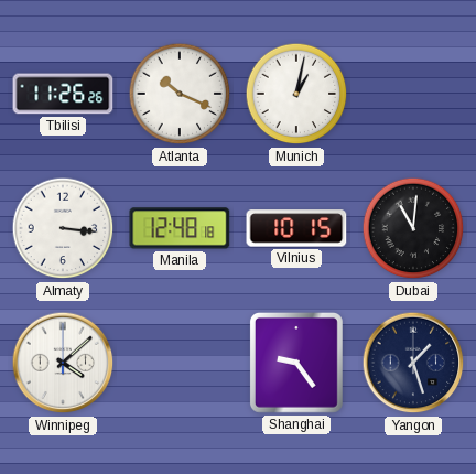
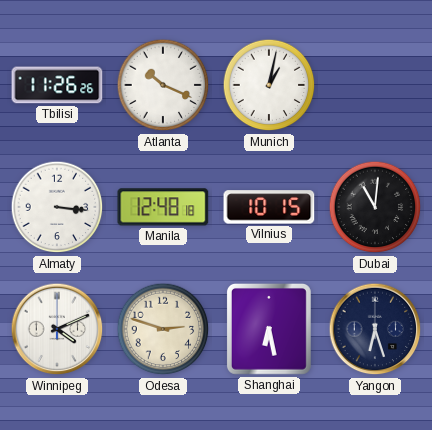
Winnipeg: 4:08 -> 4:11
Odesa: none -> 2:48
Shanghai: 9:24 -> 6:28
Yangon: 1:27 -> 6:27
